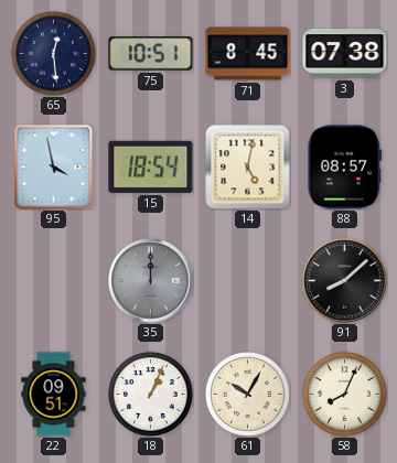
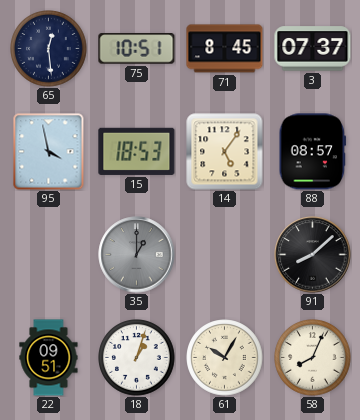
3: 07:38 -> 07:37
15: 18:54 -> 18:53
14: 5:02 -> 5:06
35: 12:00 -> 1:00
18: 1:04 -> 1:03
